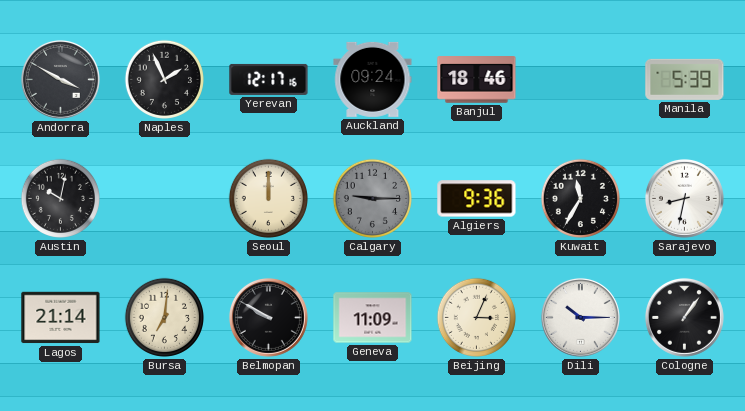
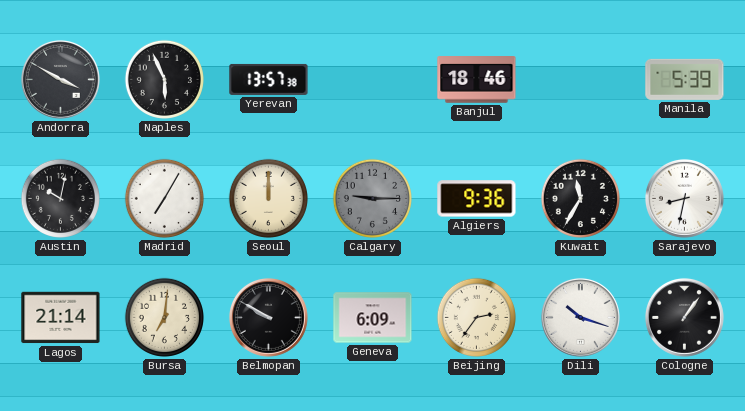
Naples: 1:56 -> 5:56
Yerevan: 12:17 -> 13:57
Auckland: 09:24 -> none
Madrid: none -> 7:05
Geneva: 11:09 -> 6:09
Beijing: 3:04 -> 2:36
Dili: 10:15 -> 10:18
